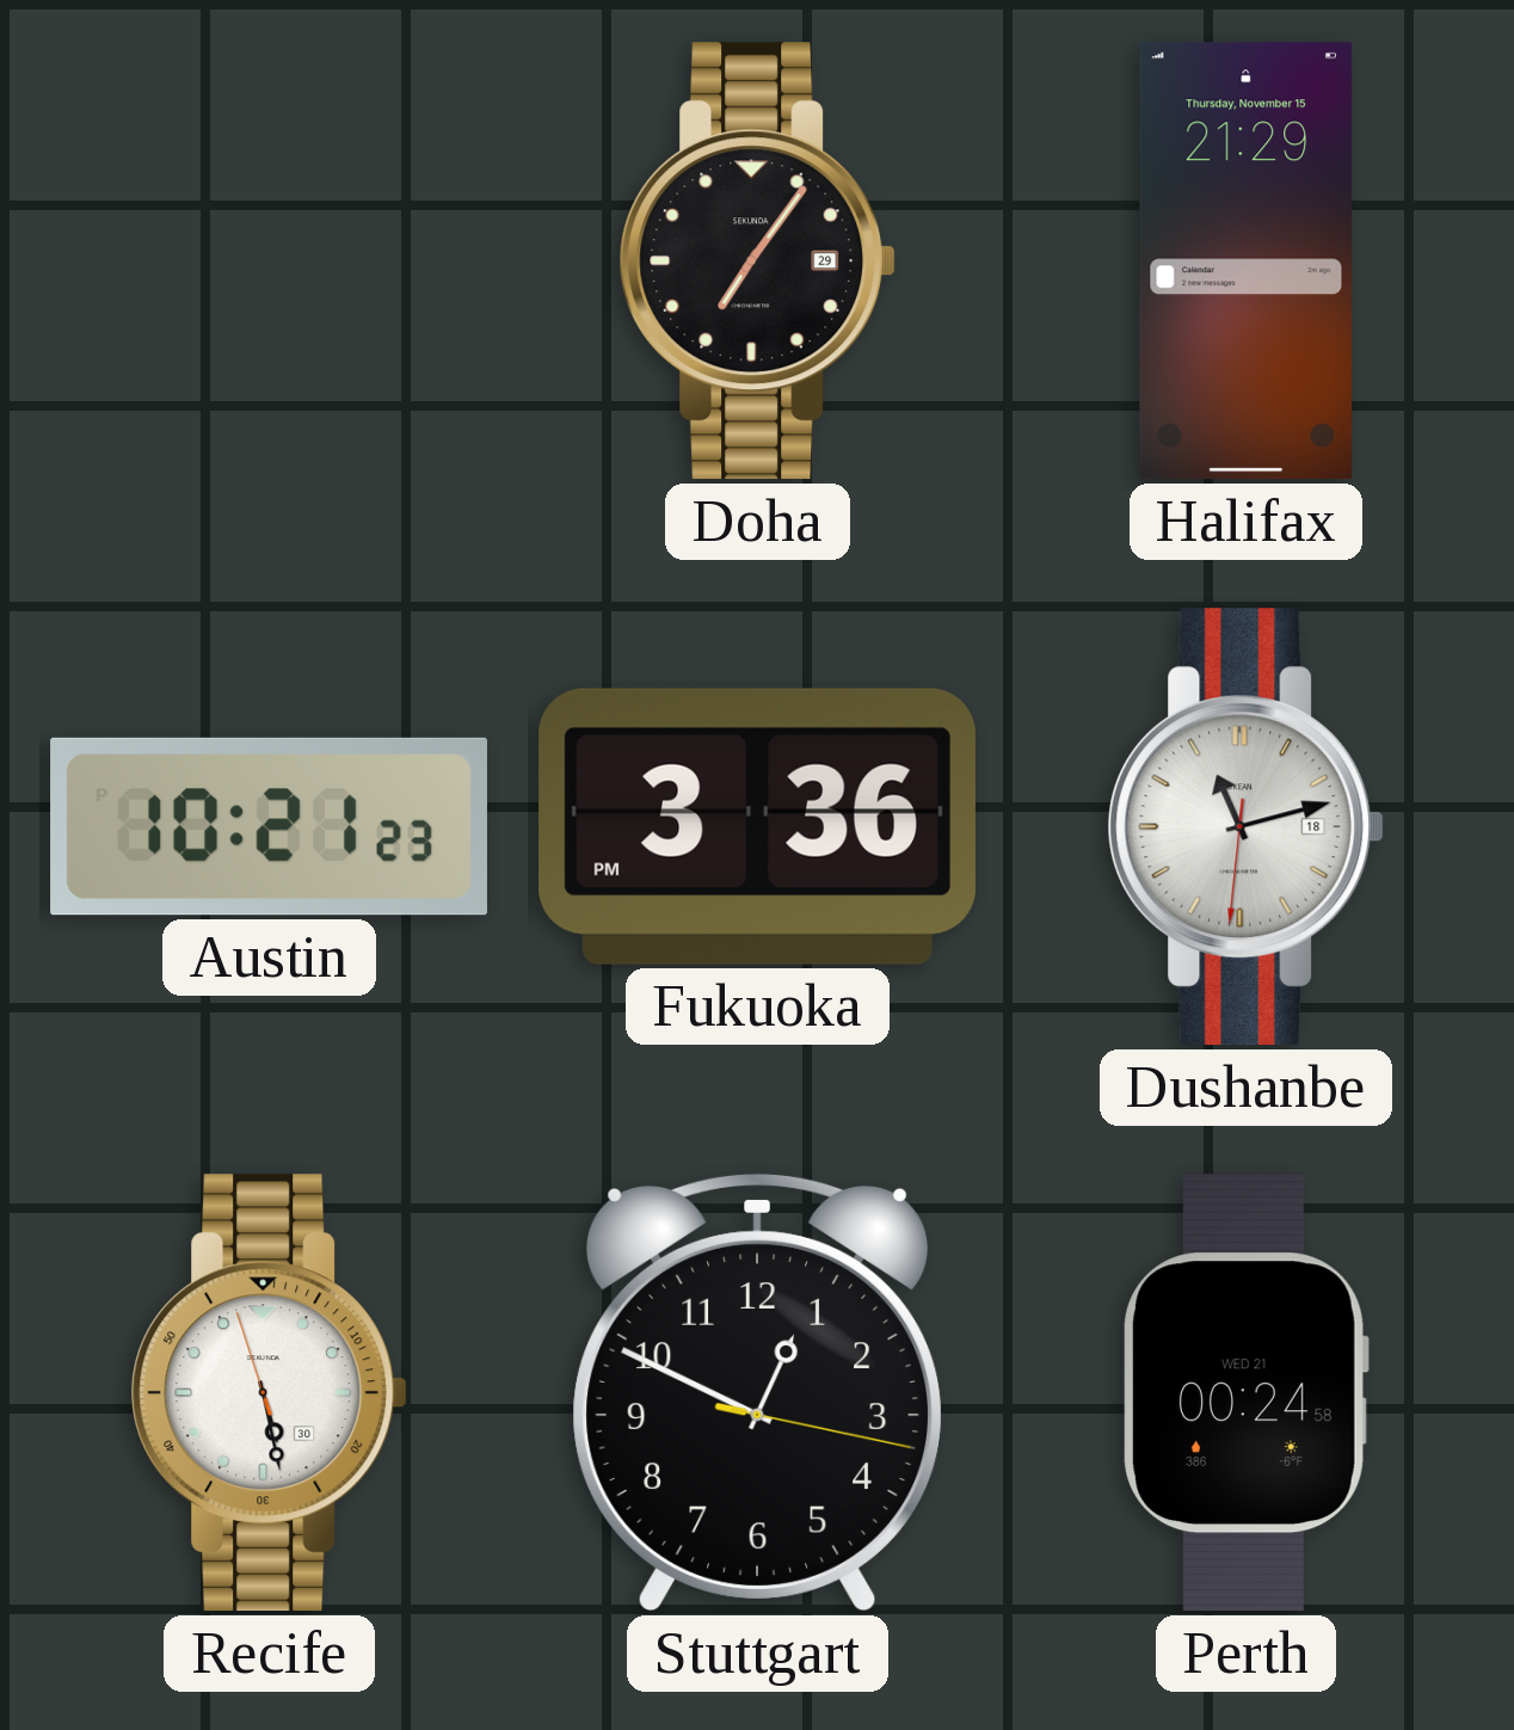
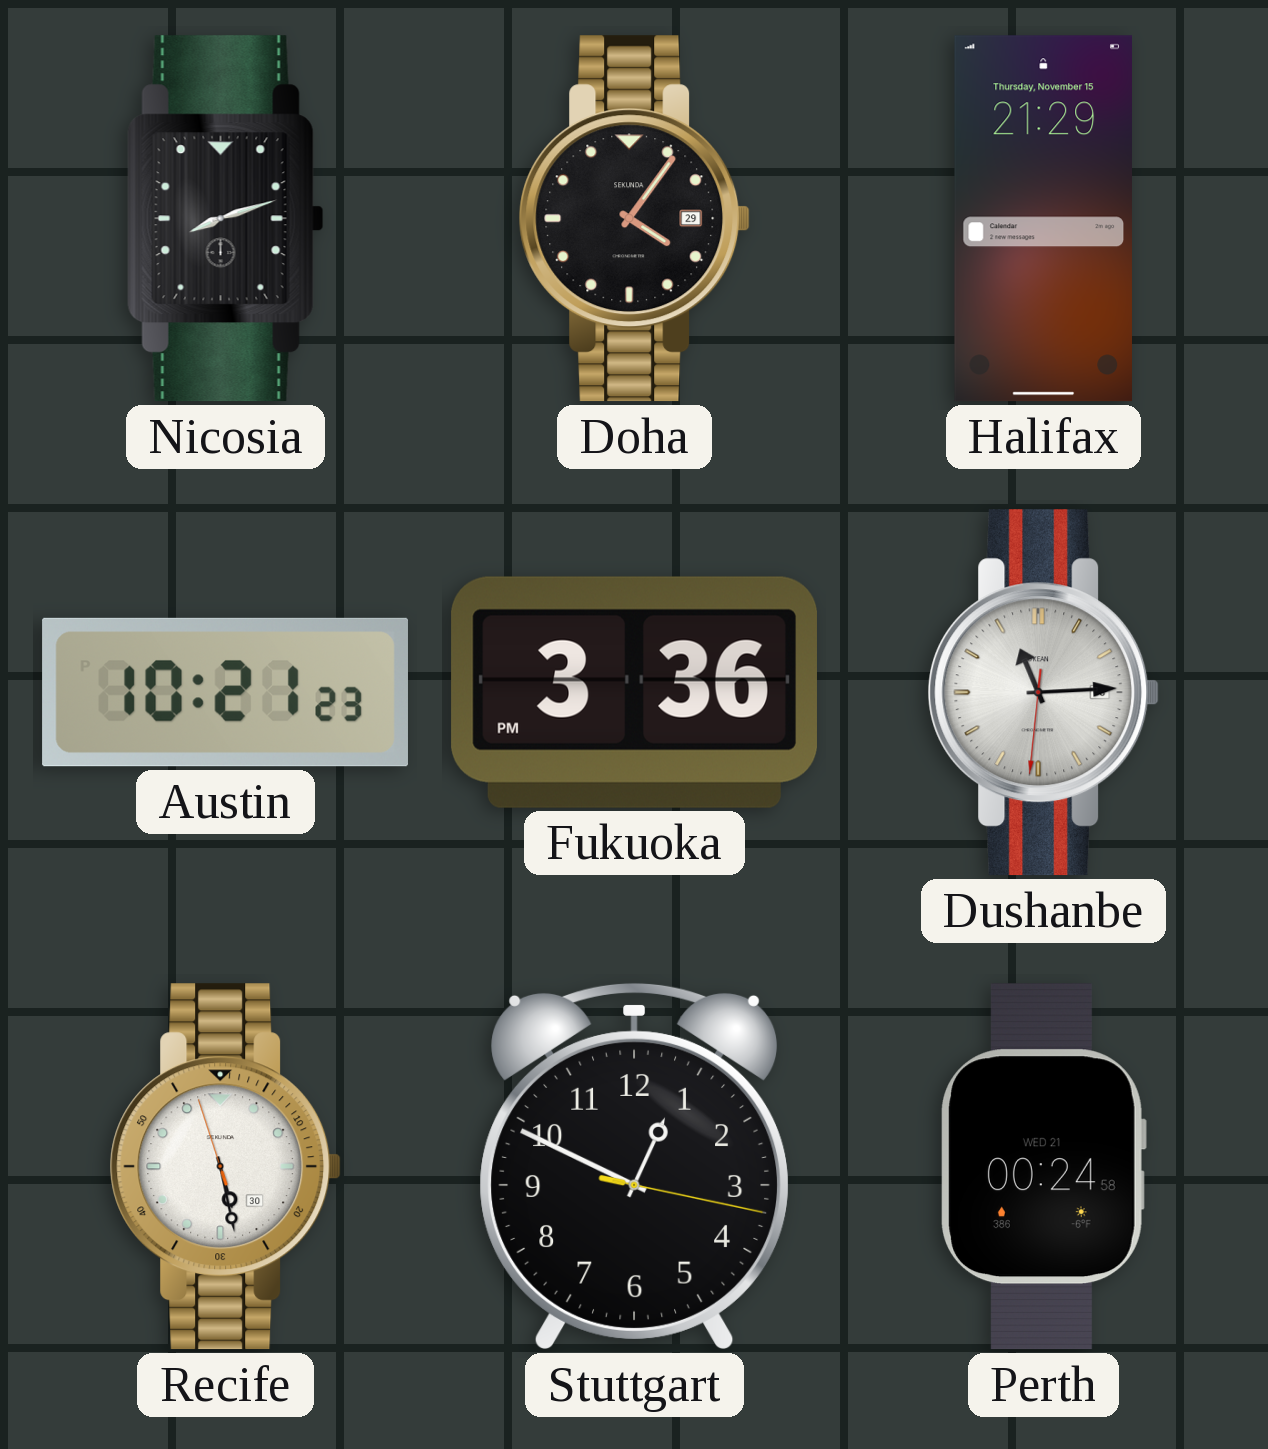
Nicosia: none -> 8:12
Doha: 7:06 -> 4:06
Dushanbe: 11:12 -> 11:14
